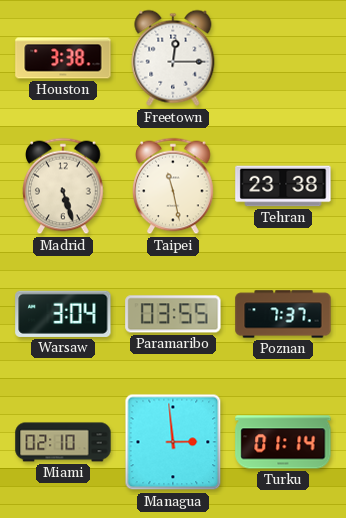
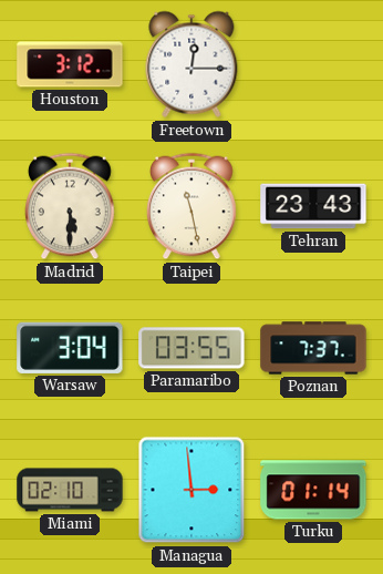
Houston: 3:38 -> 3:12
Madrid: 5:27 -> 5:30
Tehran: 23:38 -> 23:43
